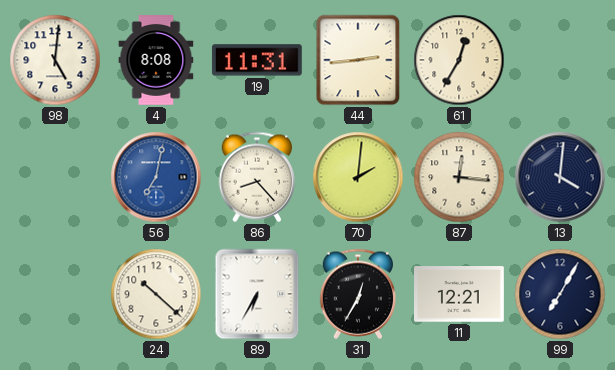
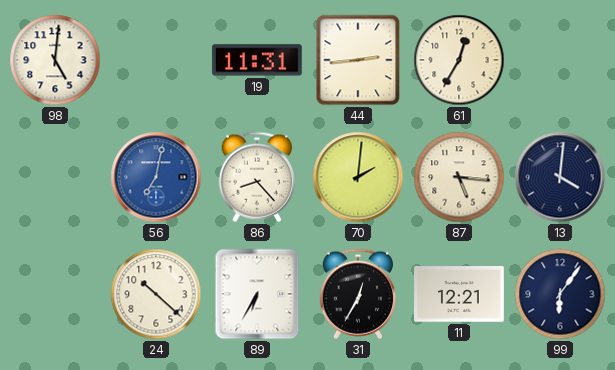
4: 8:08 -> none
87: 12:16 -> 5:16
99: 7:05 -> 6:06
